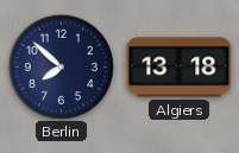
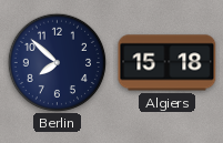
Algiers: 13:18 -> 15:18
